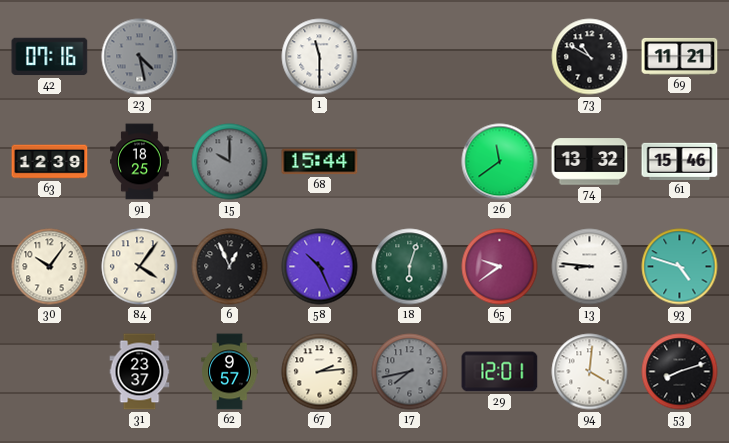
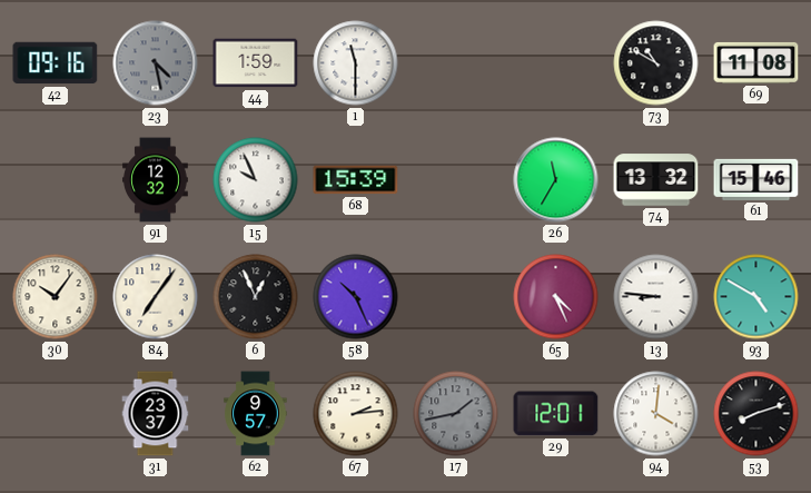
42: 07:16 -> 09:16
44: none -> 1:59
69: 11:21 -> 11:08
63: 12:39 -> none
91: 18:25 -> 12:32
15: 10:00 -> 9:56
15 dial: grey -> white
68: 15:44 -> 15:39
26: 11:39 -> 11:35
84: 4:06 -> 7:06
18: 6:03 -> none
65: 9:39 -> 4:26
93: 4:48 -> 4:50
17: 7:43 -> 1:43
